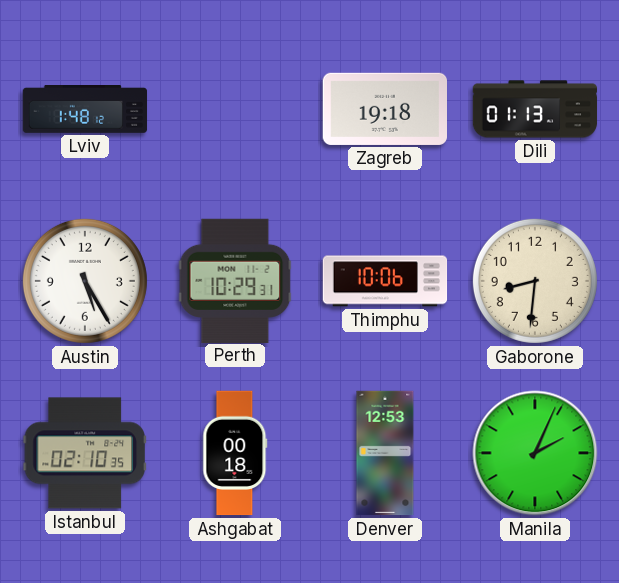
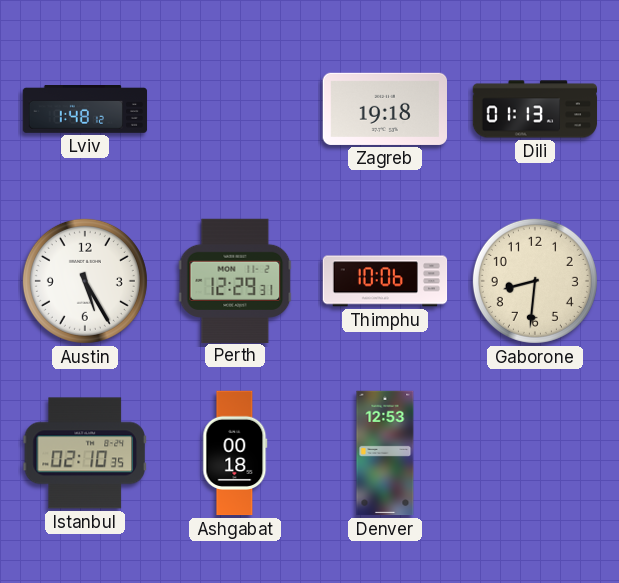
Perth: 10:29 -> 12:29
Manila: 2:04 -> none
